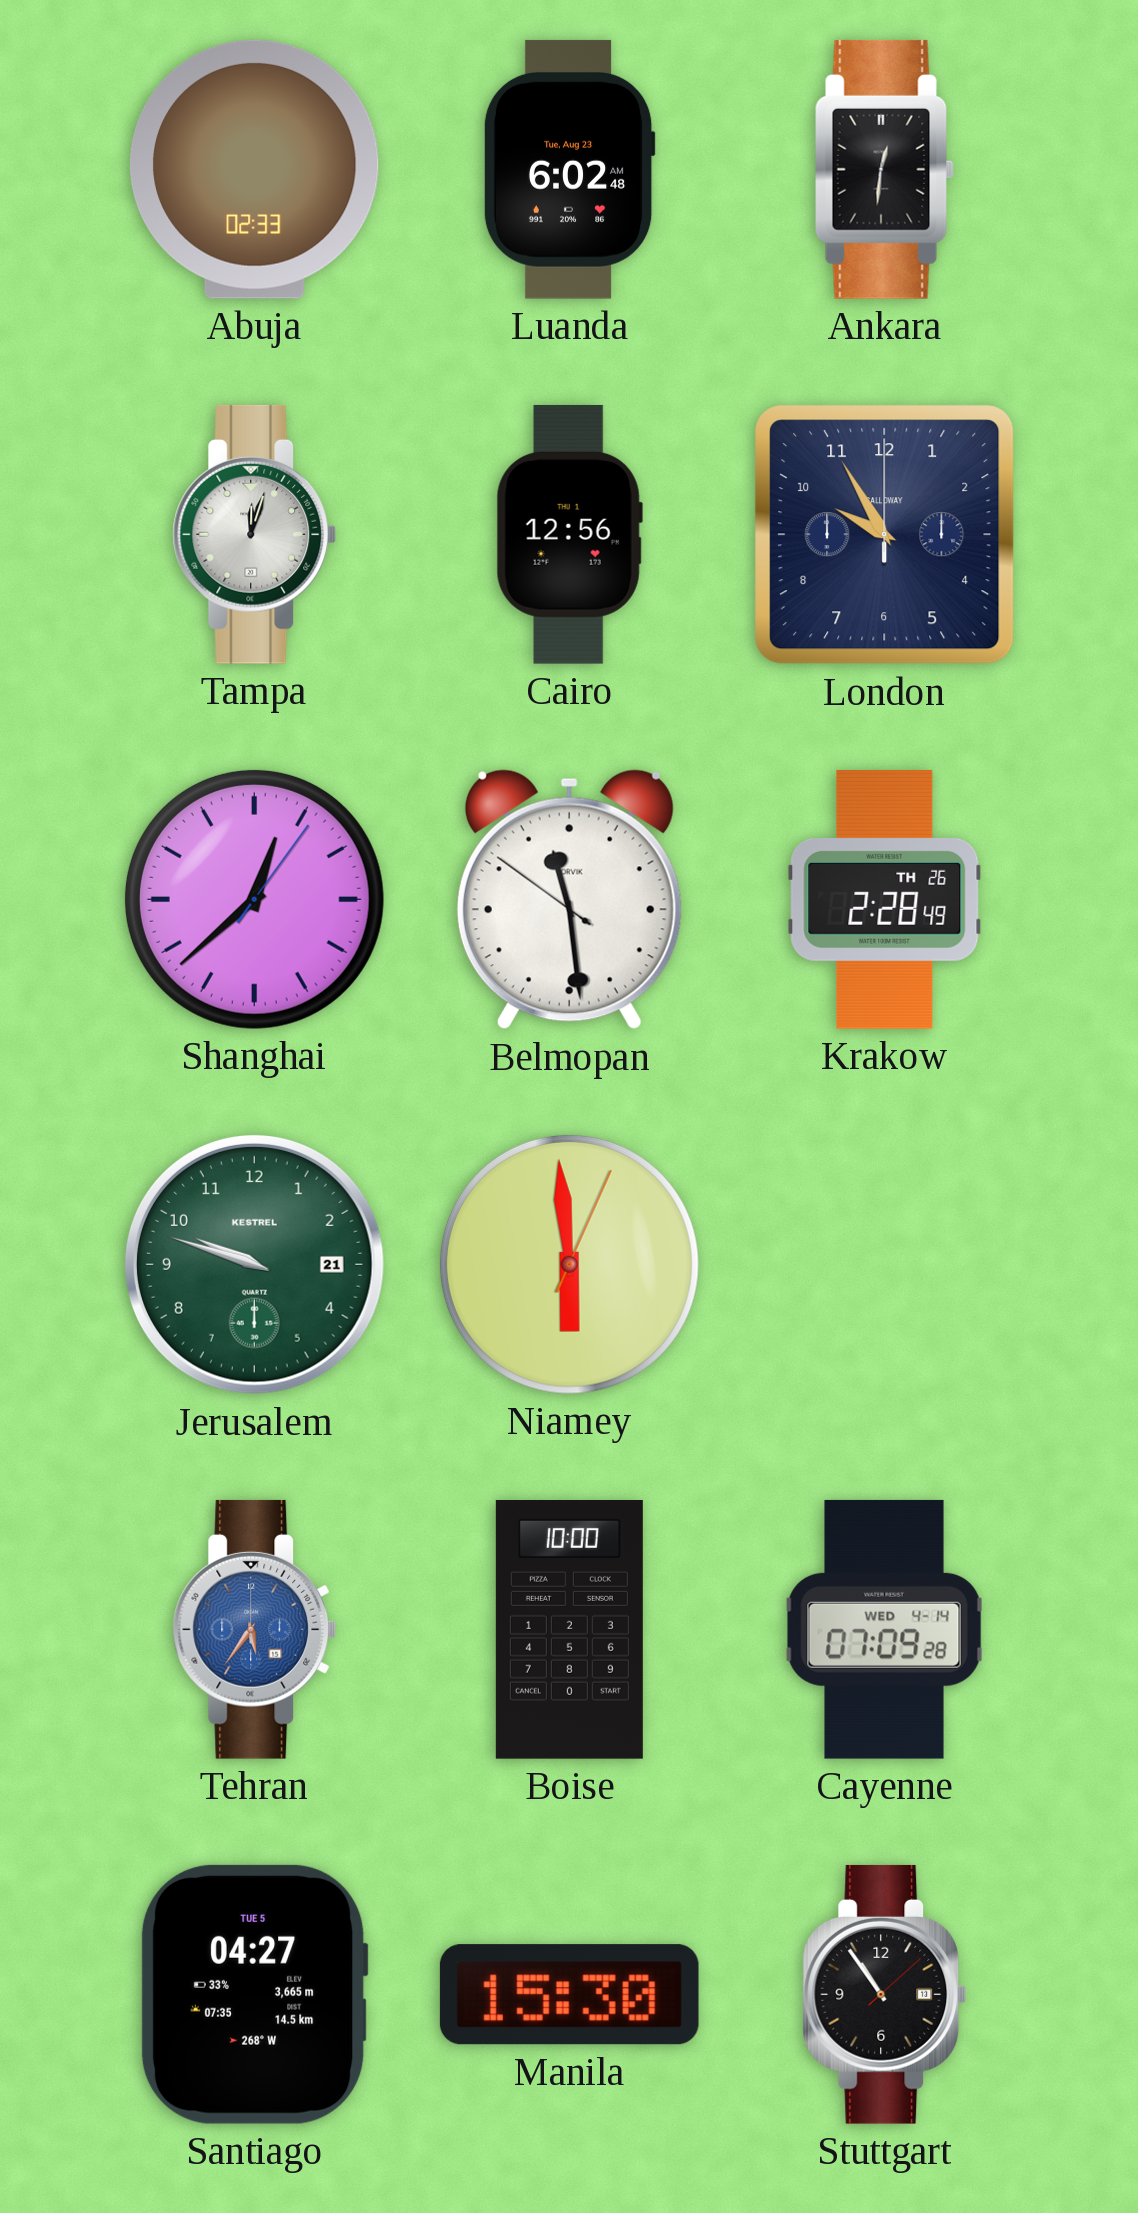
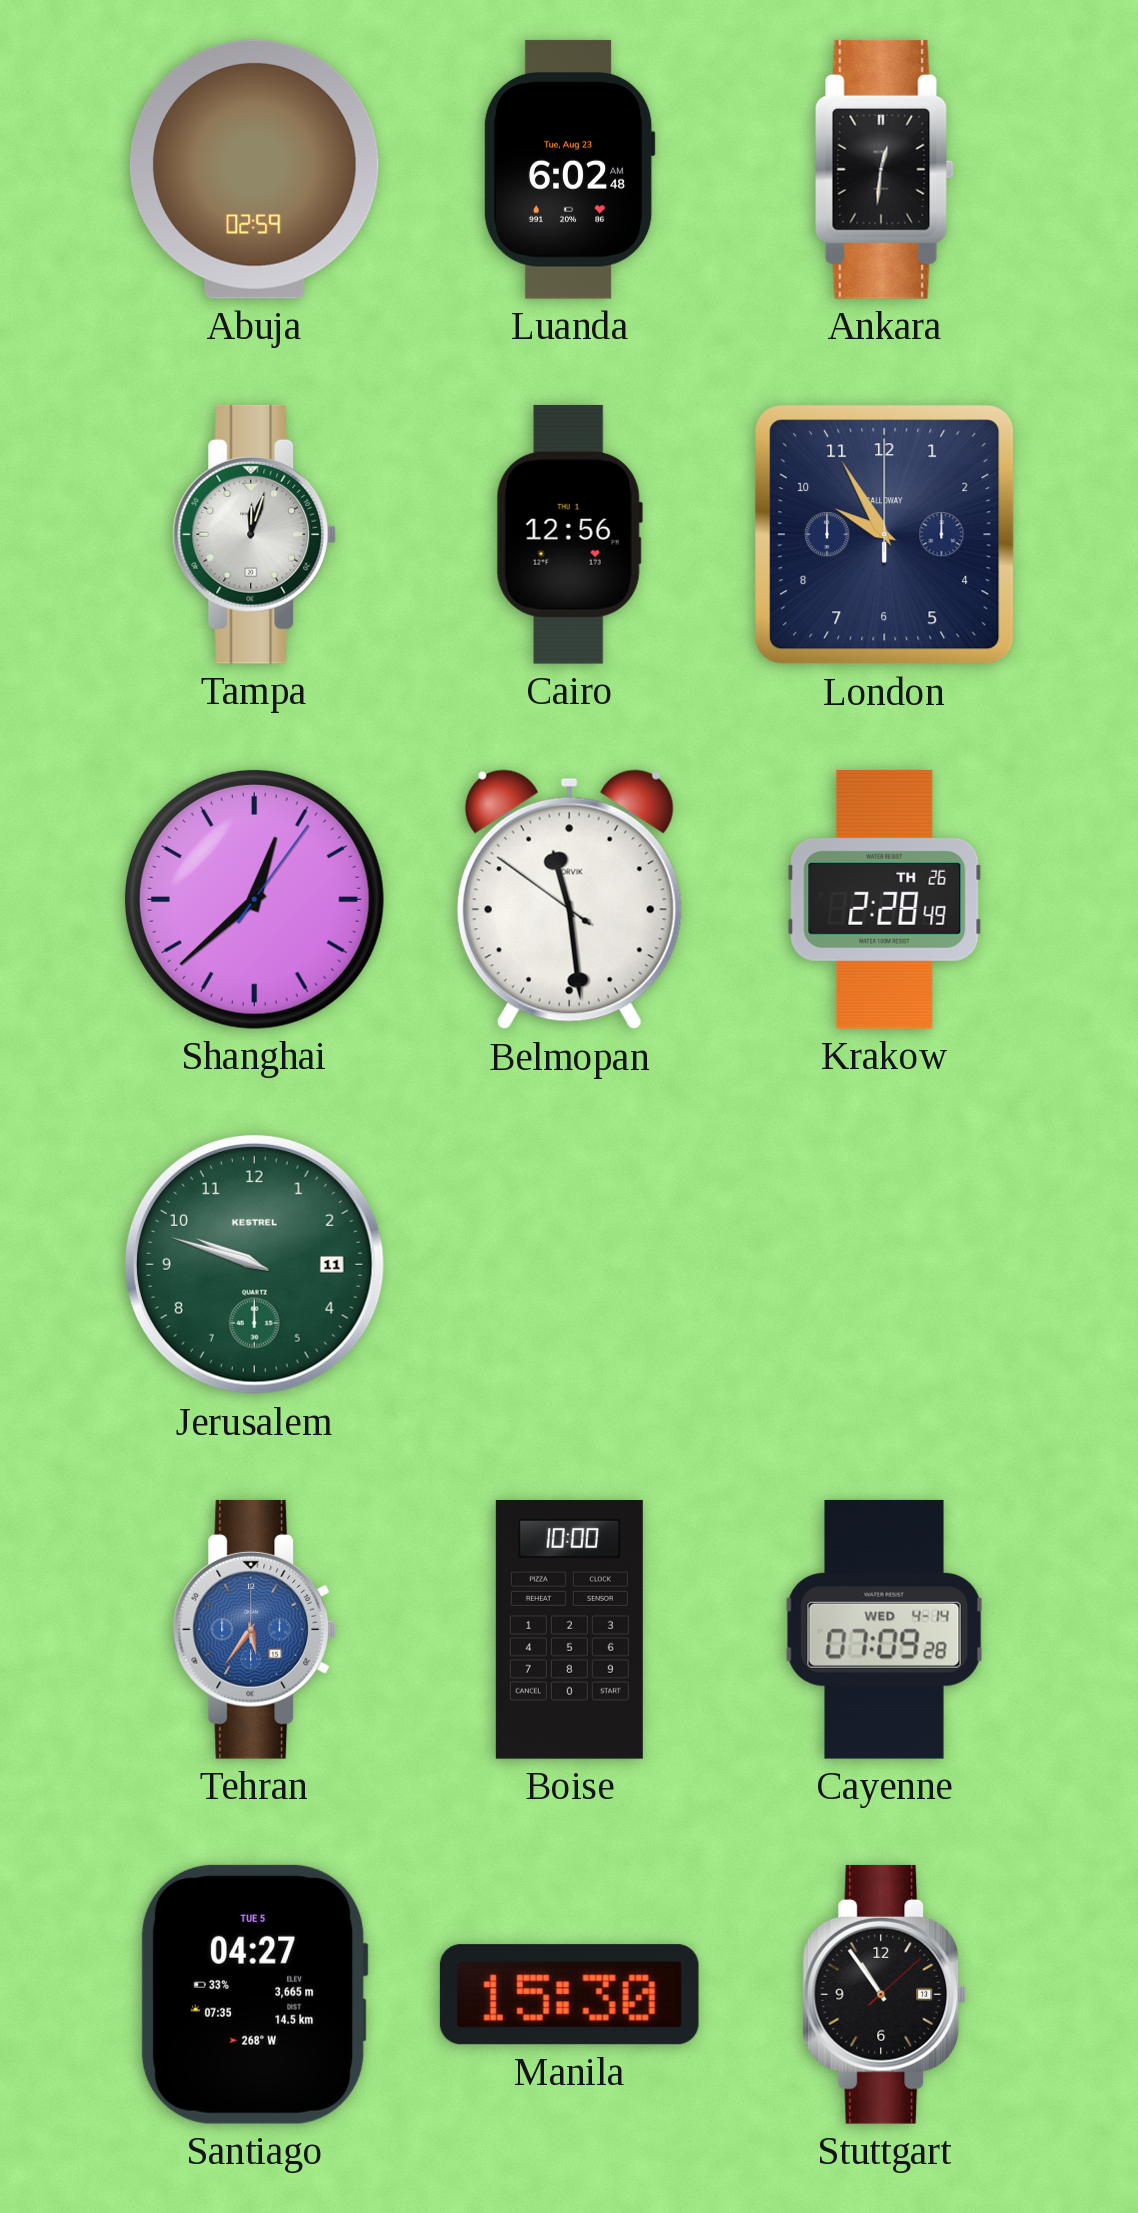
Abuja: 02:33 -> 02:59
Jerusalem date: 21 -> 11
Niamey: 5:59 -> none
